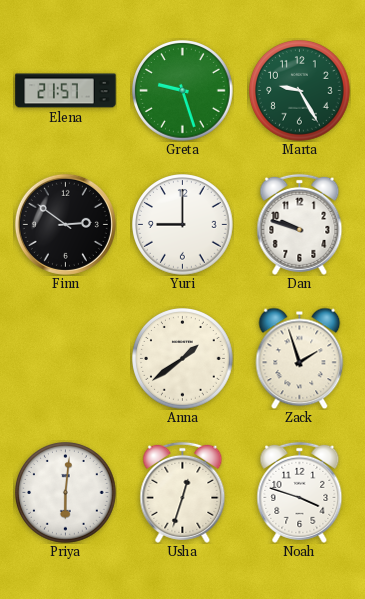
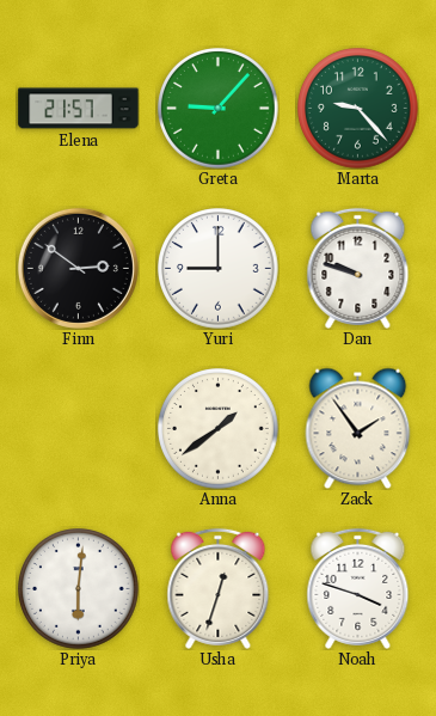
Greta: 9:27 -> 9:07
Marta: 9:25 -> 9:23
Zack: 1:57 -> 1:54
